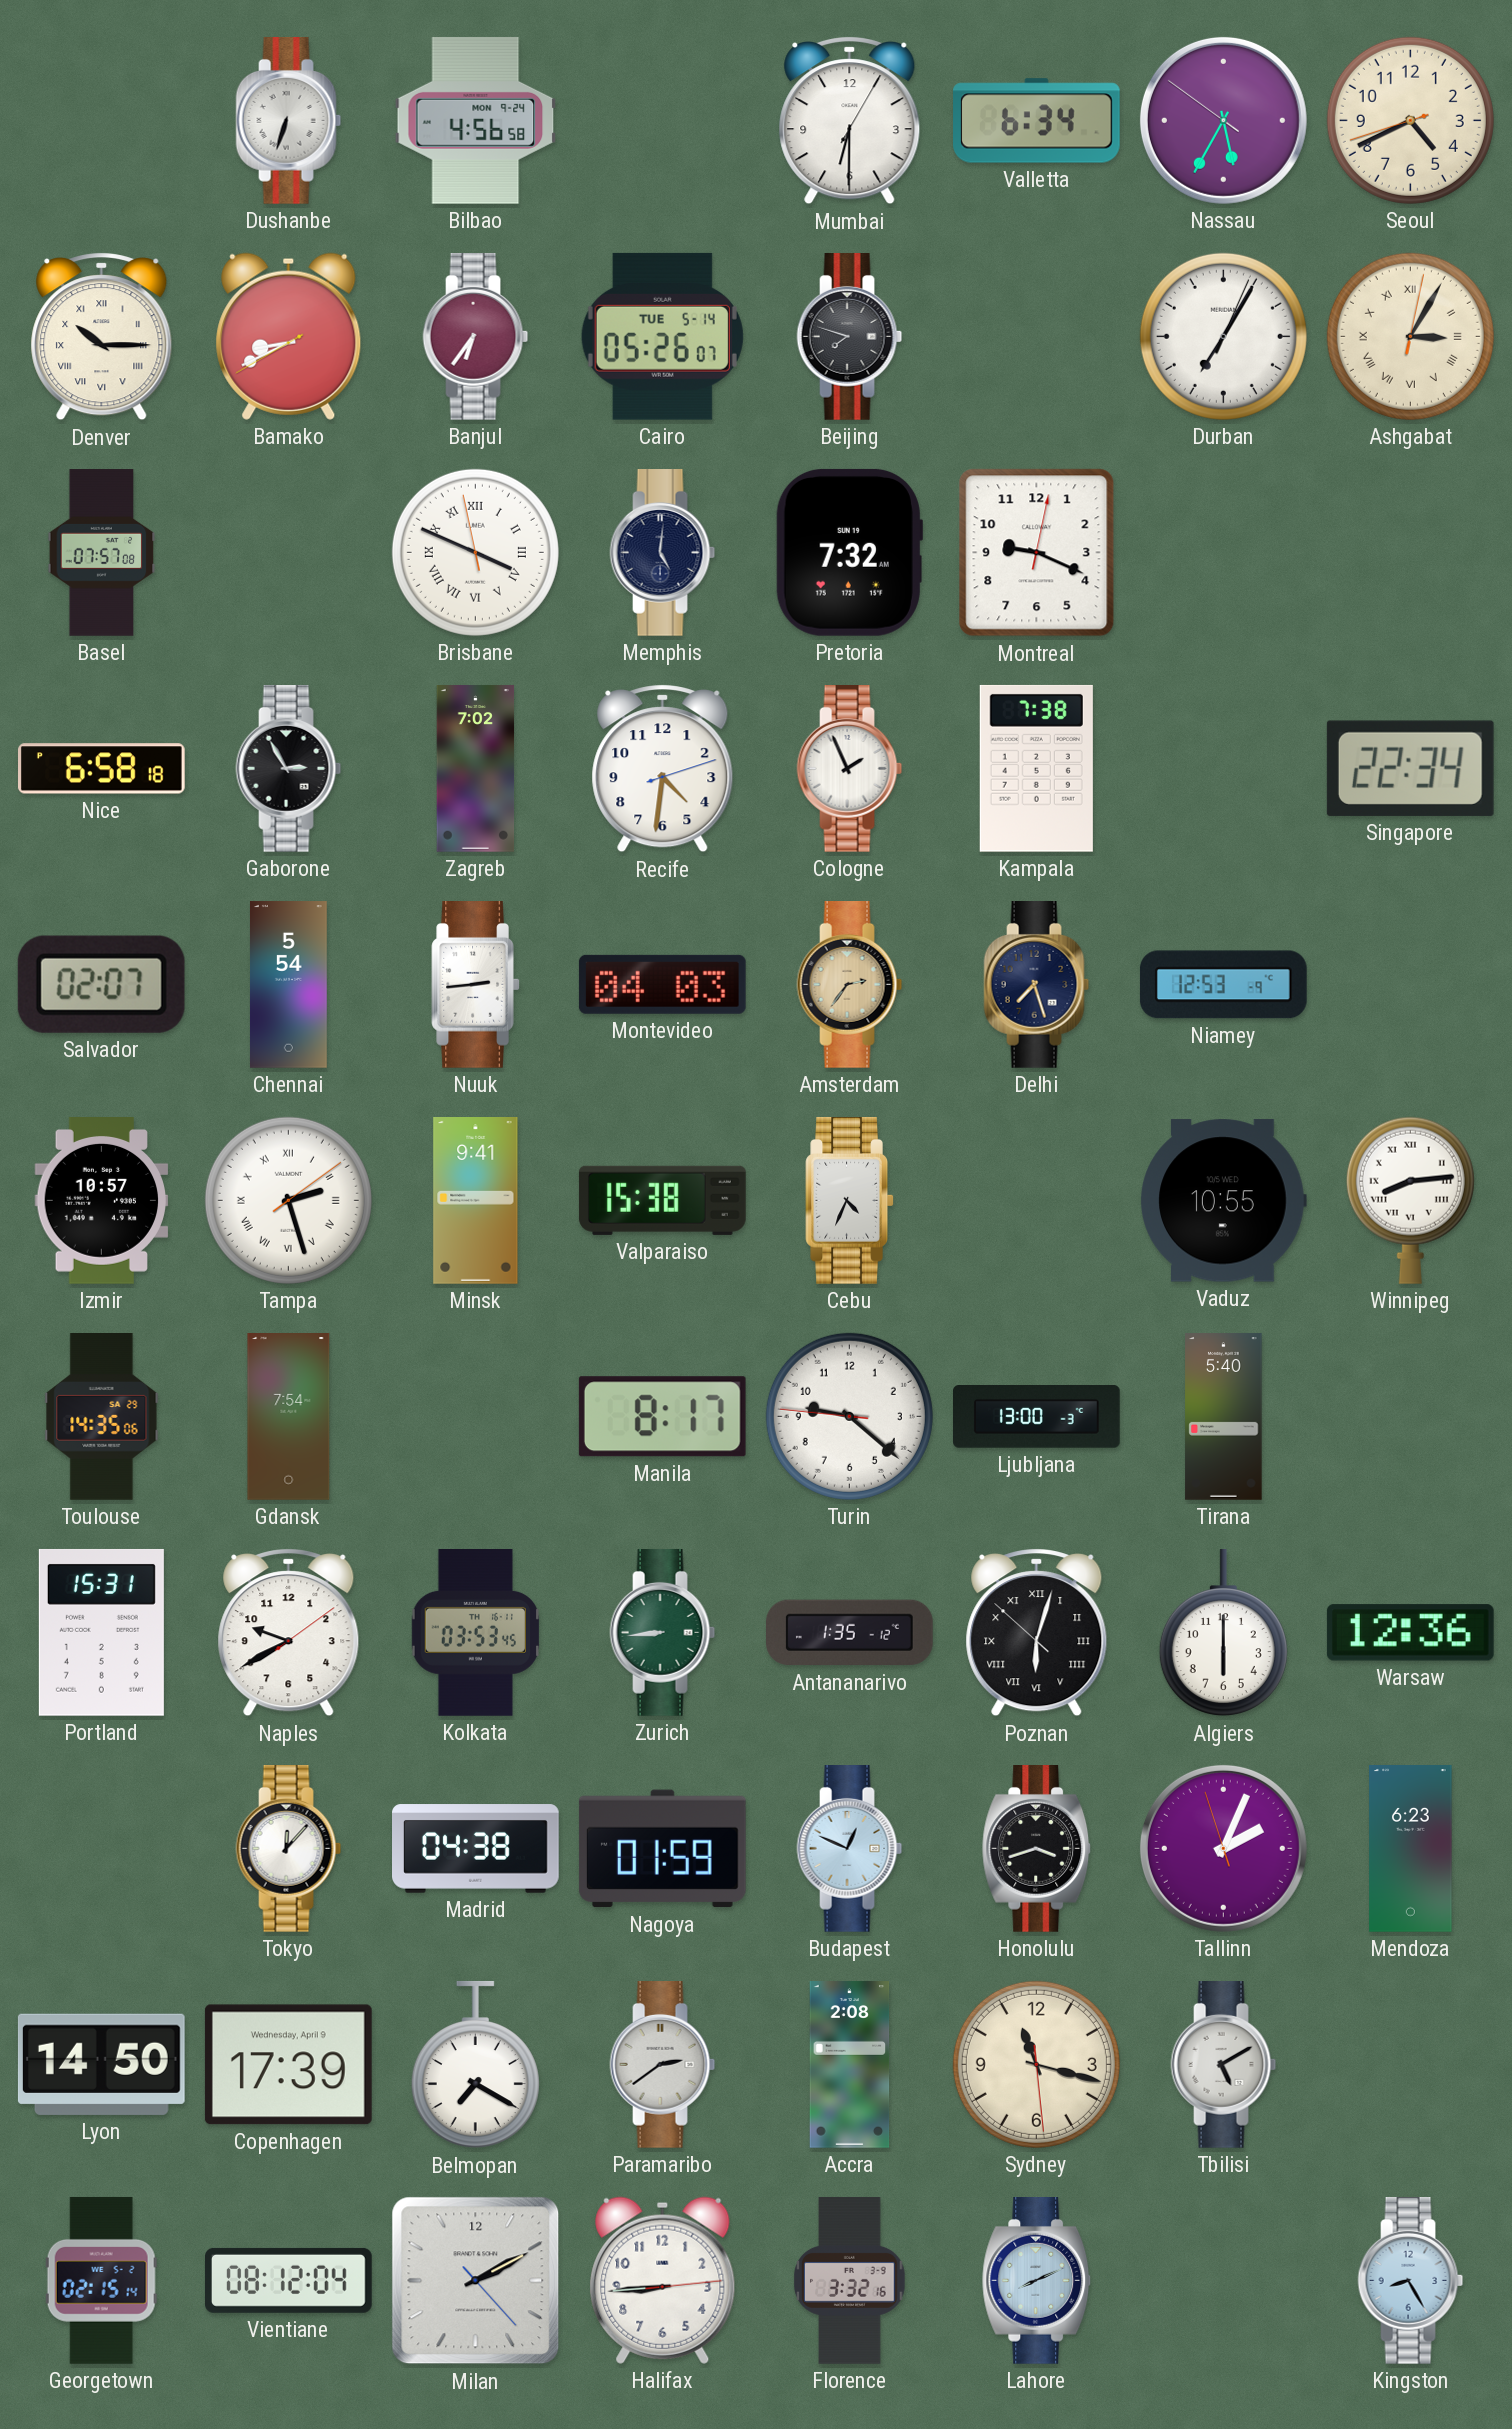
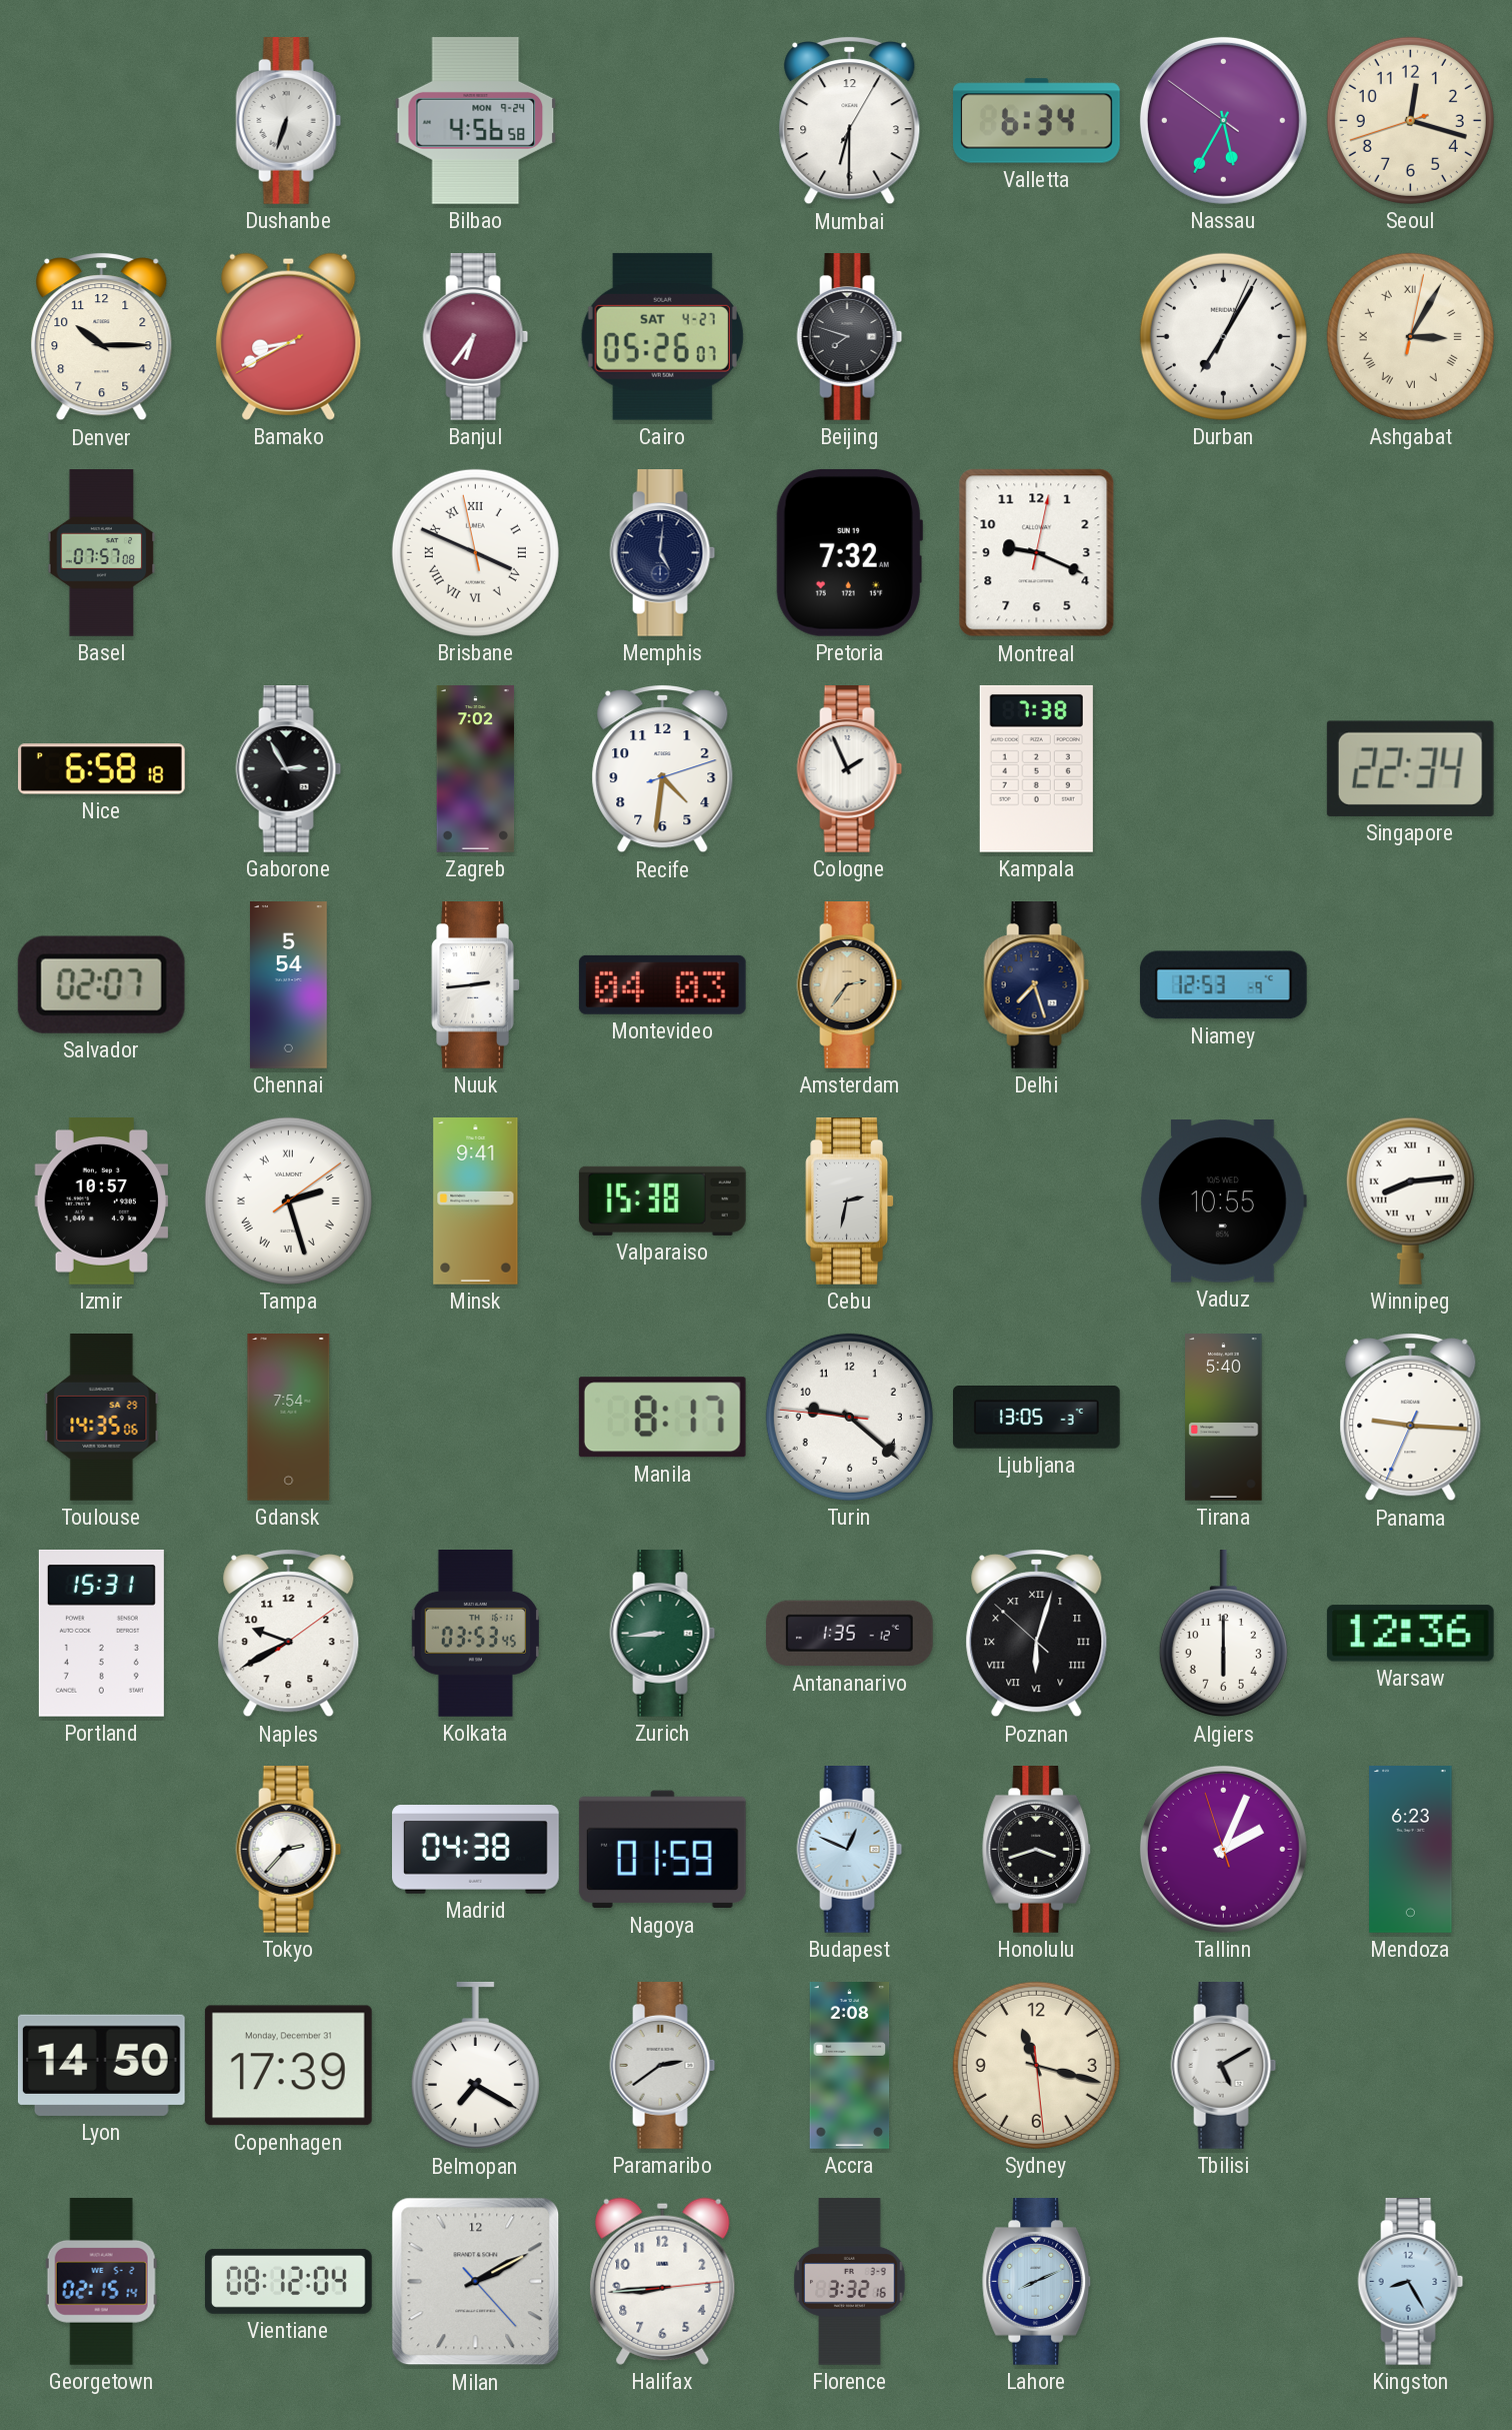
Seoul: 4:40 -> 12:17
Denver numerals: Roman -> Arabic
Cairo date: TUE 5-14 -> SAT 4-27
Cebu: 4:34 -> 2:32
Ljubljana: 13:00 -> 13:05
Panama: none -> 9:15
Tokyo: 12:07 -> 2:37
Copenhagen date: Wednesday, April 9 -> Monday, December 31
